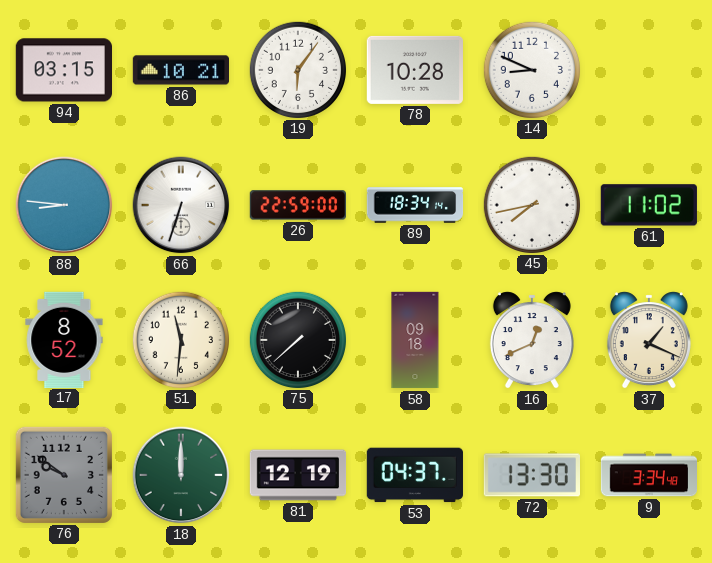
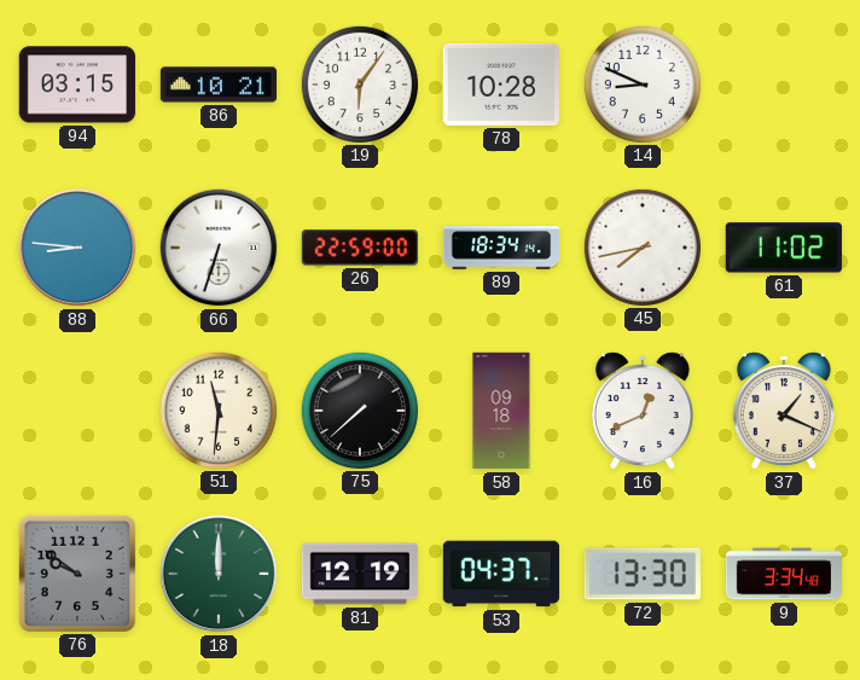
17: 8:52 -> none
